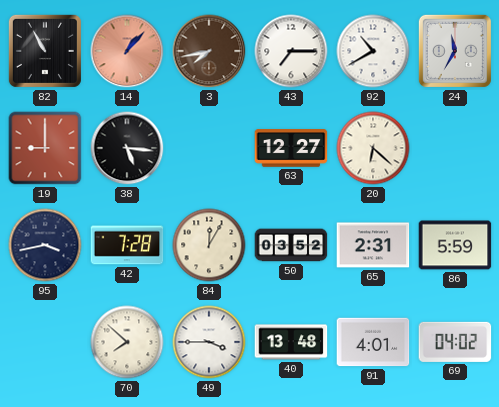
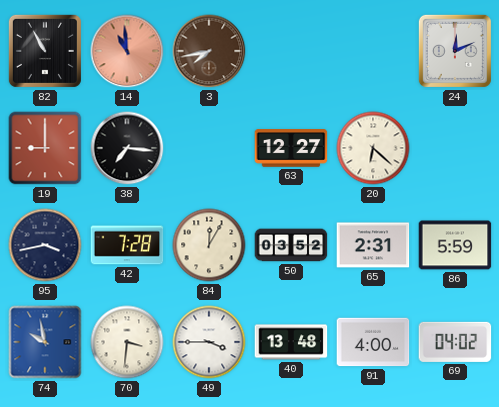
14: 1:07 -> 10:59
43: 7:15 -> none
92: 10:40 -> none
24: 11:35 -> 12:11
38: 5:16 -> 7:16
74: none -> 9:58
70: 7:52 -> 3:31
91: 4:01 -> 4:00
